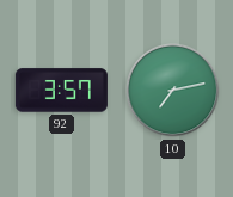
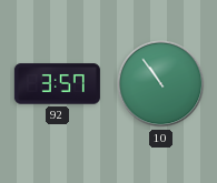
10: 7:13 -> 10:54
